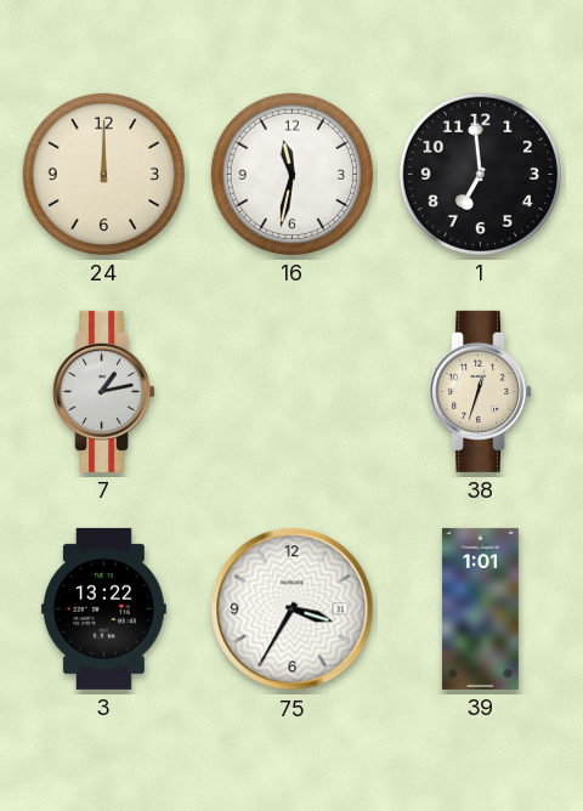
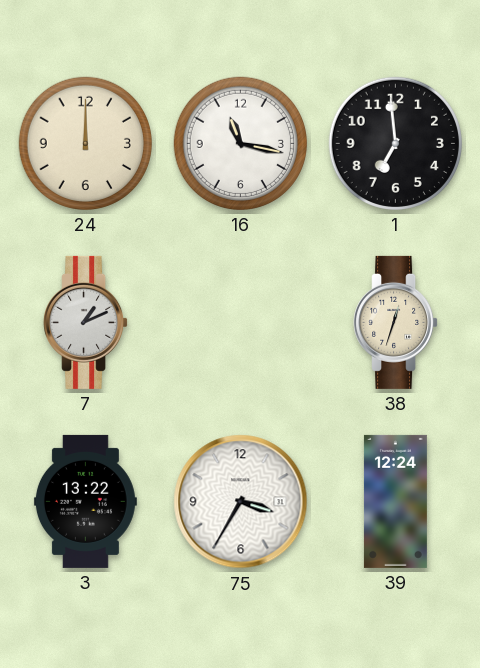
16: 11:32 -> 11:17
7: 1:13 -> 1:11
39: 1:01 -> 12:24
